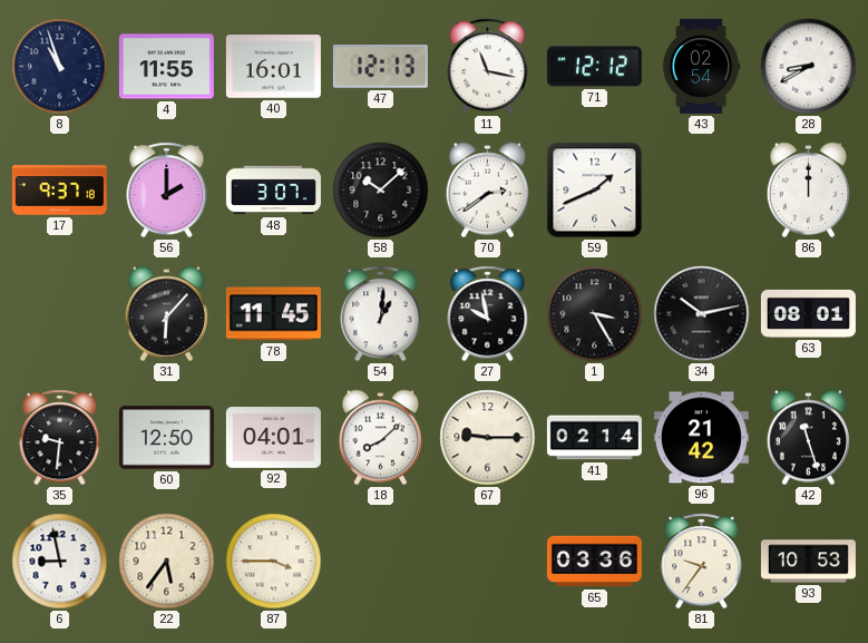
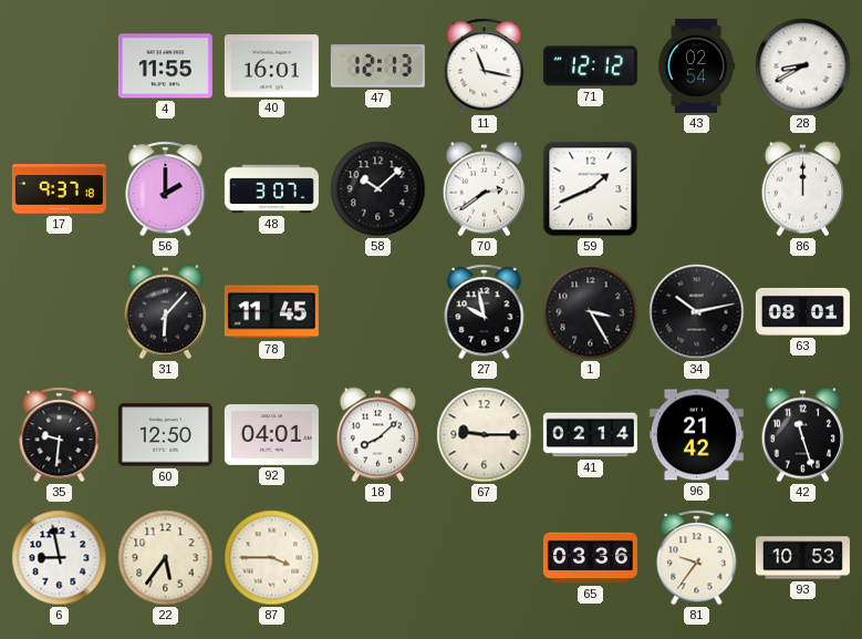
8: 10:57 -> none
54: 1:01 -> none
